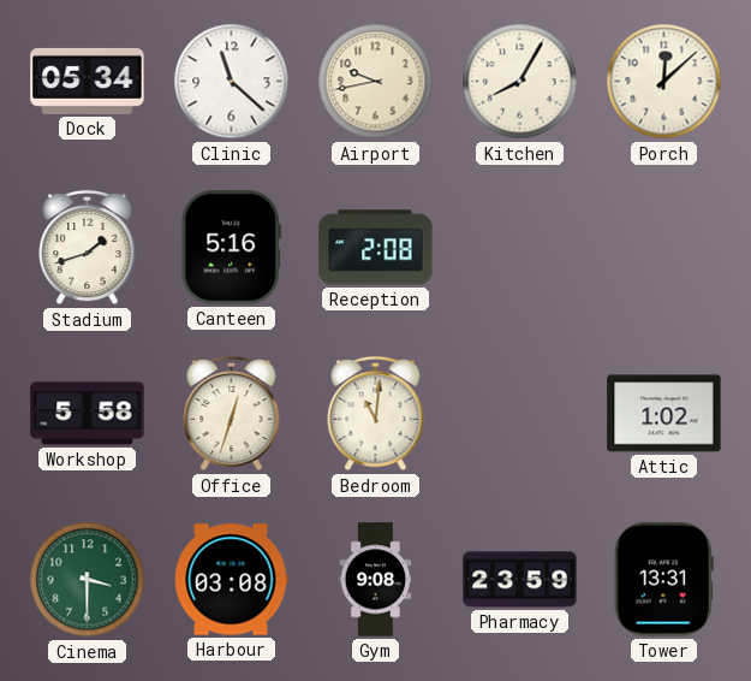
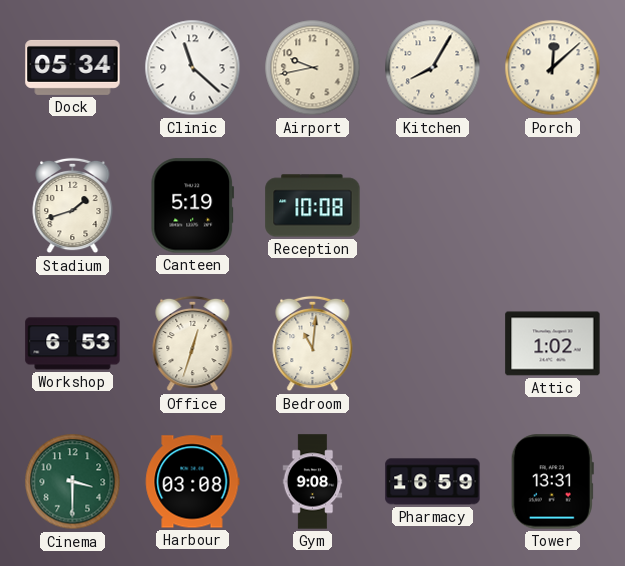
Canteen: 5:16 -> 5:19
Reception: 2:08 -> 10:08
Workshop: 5:58 -> 6:53
Pharmacy: 23:59 -> 16:59
